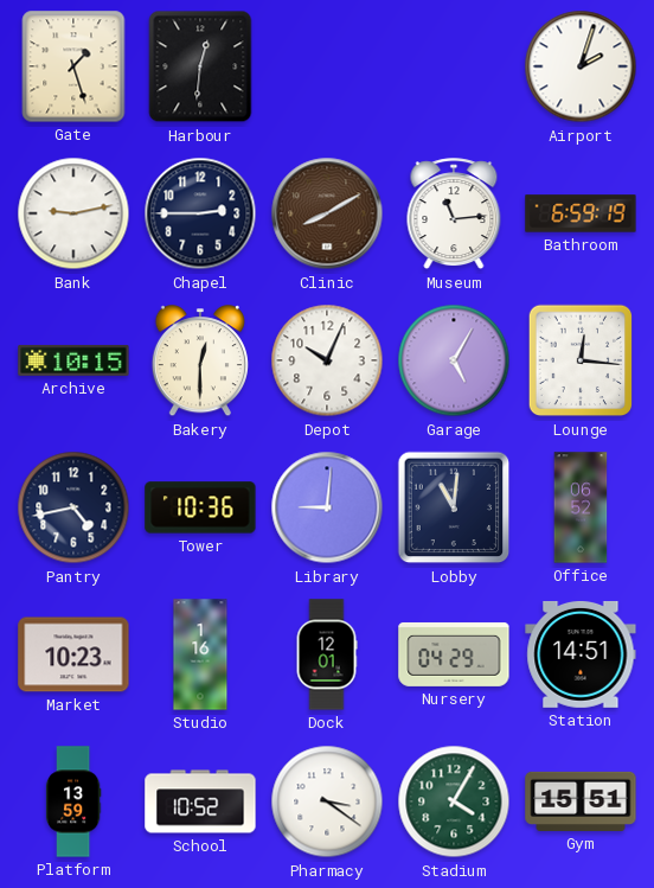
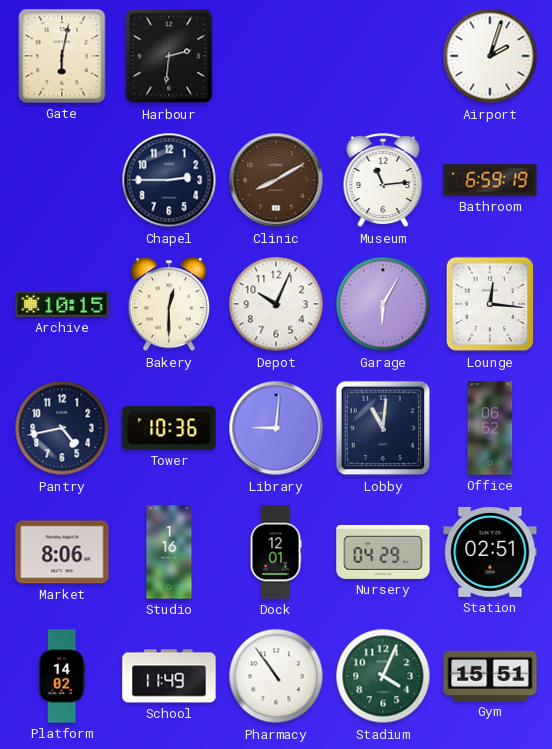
Gate: 1:27 -> 6:02
Harbour: 12:31 -> 2:31
Bank: 9:13 -> none
Garage: 5:05 -> 6:05
Market: 10:23 -> 8:06
Station: 14:51 -> 02:51
Platform: 13:59 -> 14:02
School: 10:52 -> 11:49
Pharmacy: 3:21 -> 10:54
Stadium: 4:05 -> 4:04
